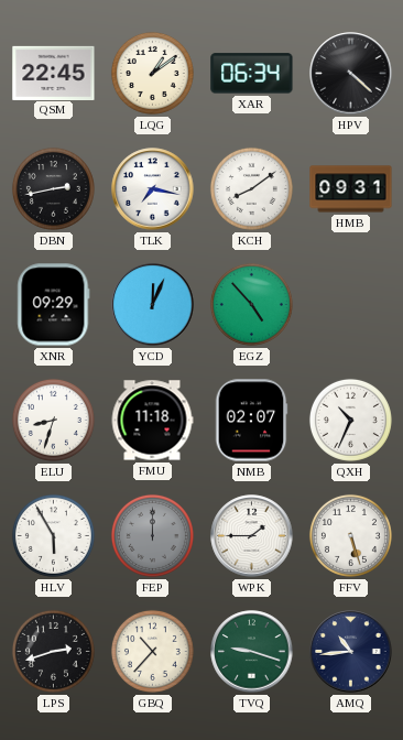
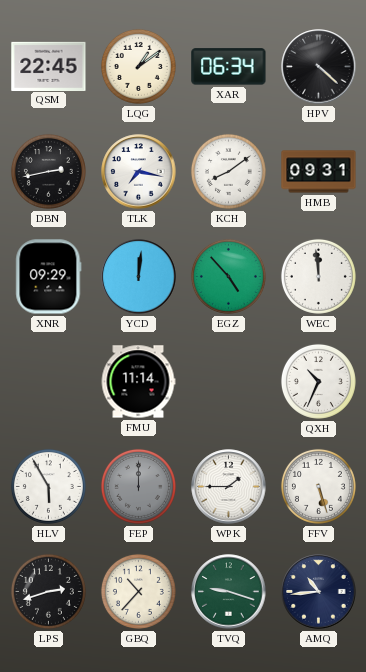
YCD: 12:04 -> 12:01
WEC: none -> 11:59
ELU: 8:33 -> none
FMU: 11:18 -> 11:14
NMB: 02:07 -> none
